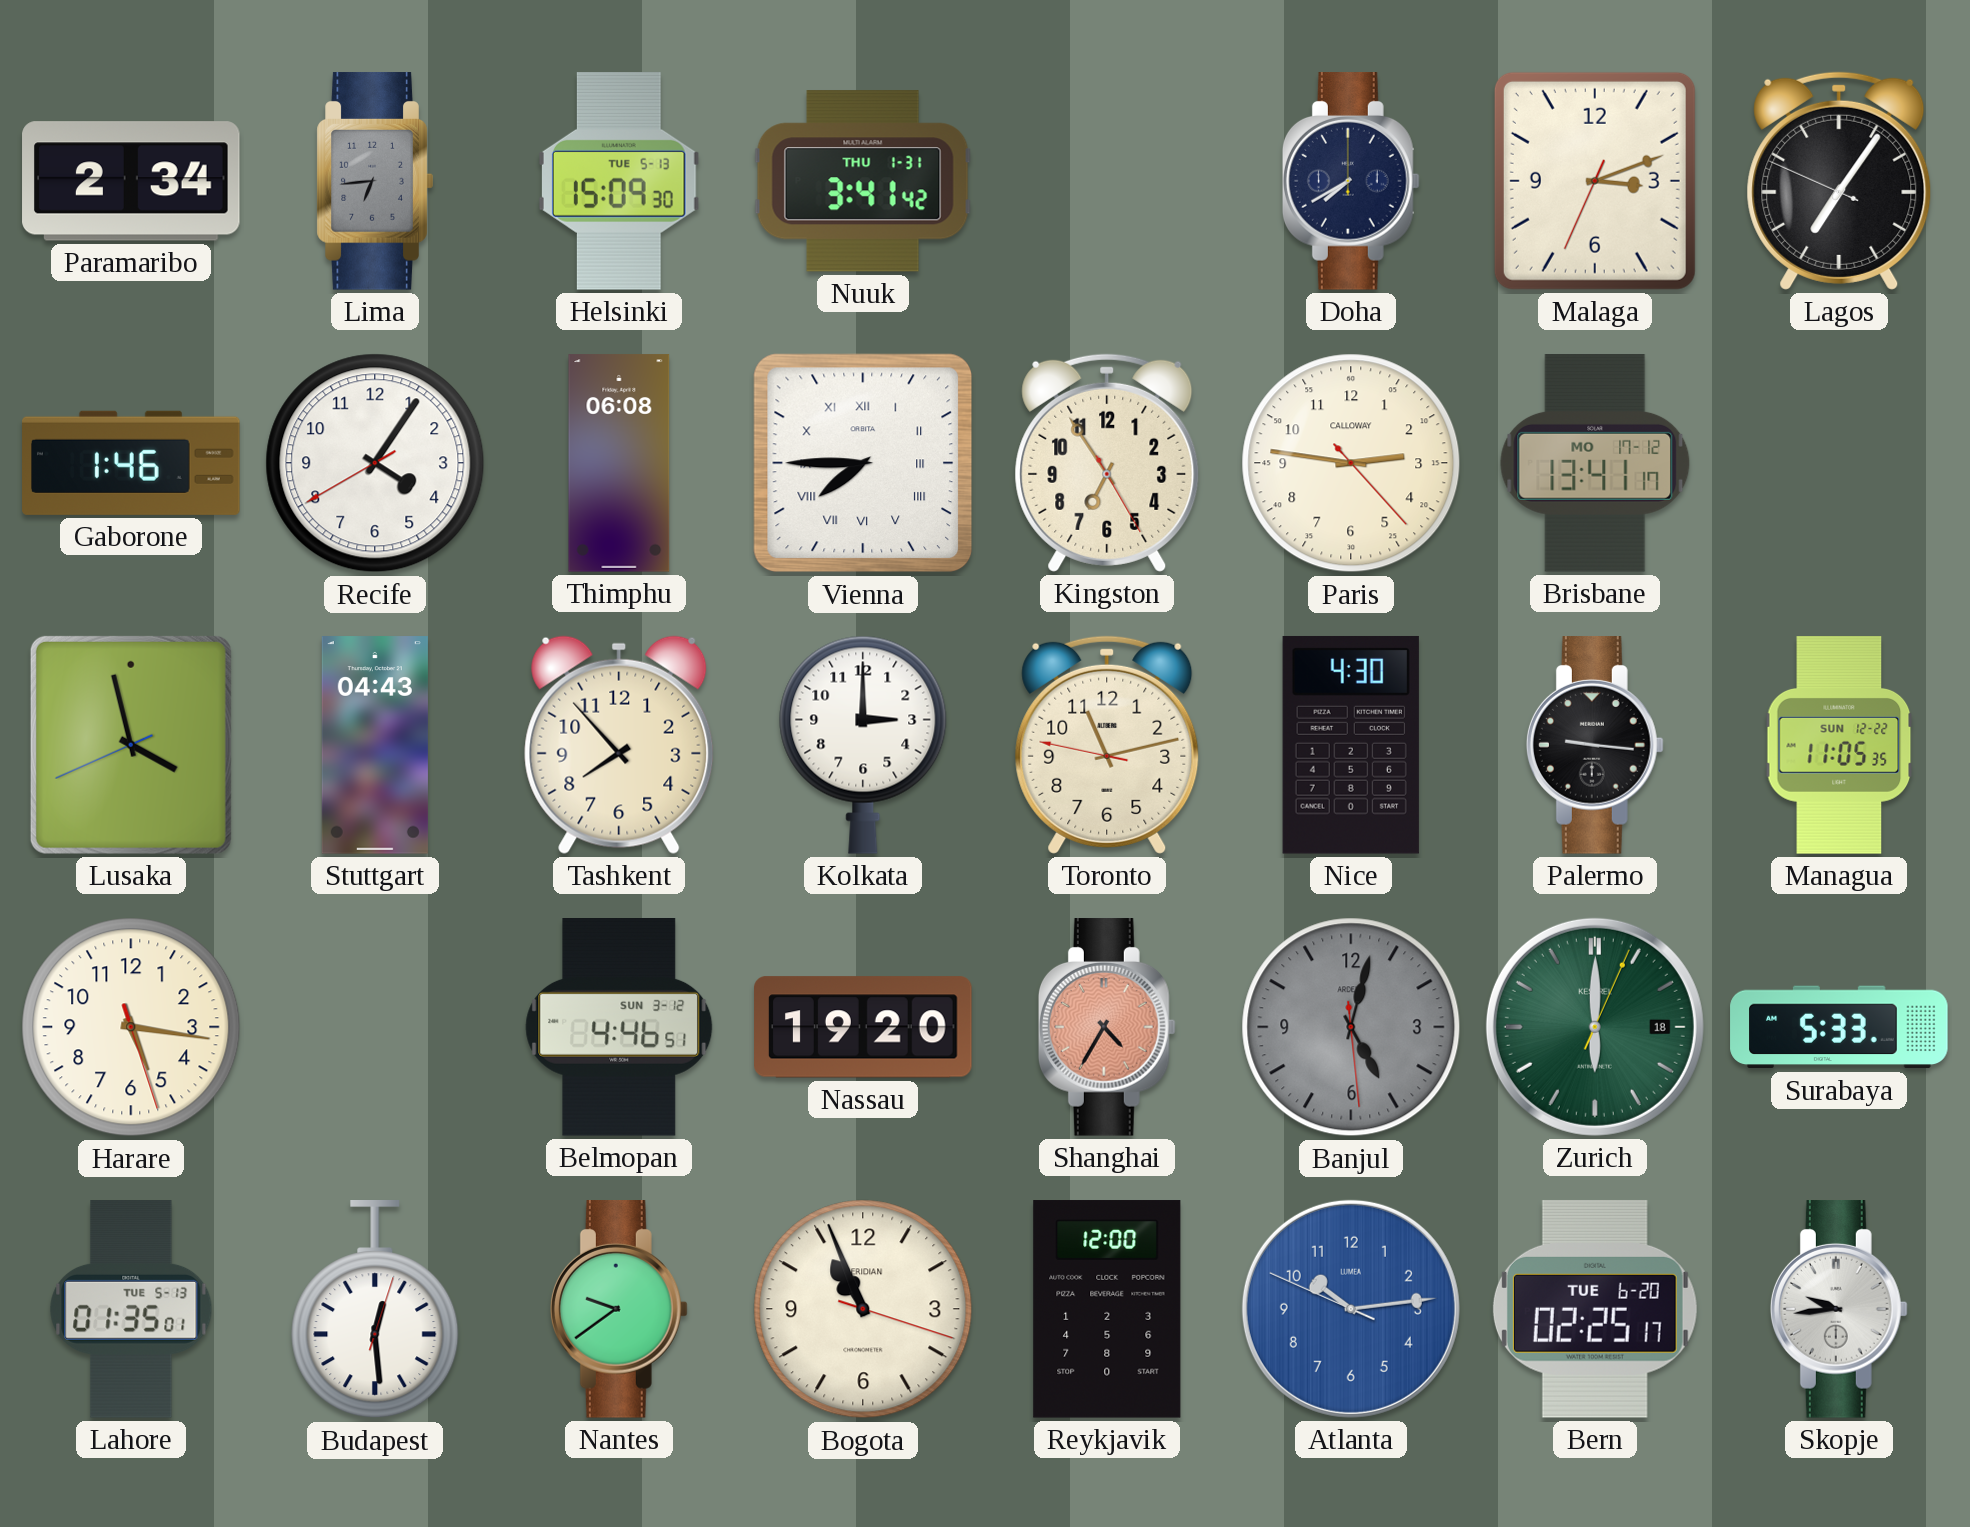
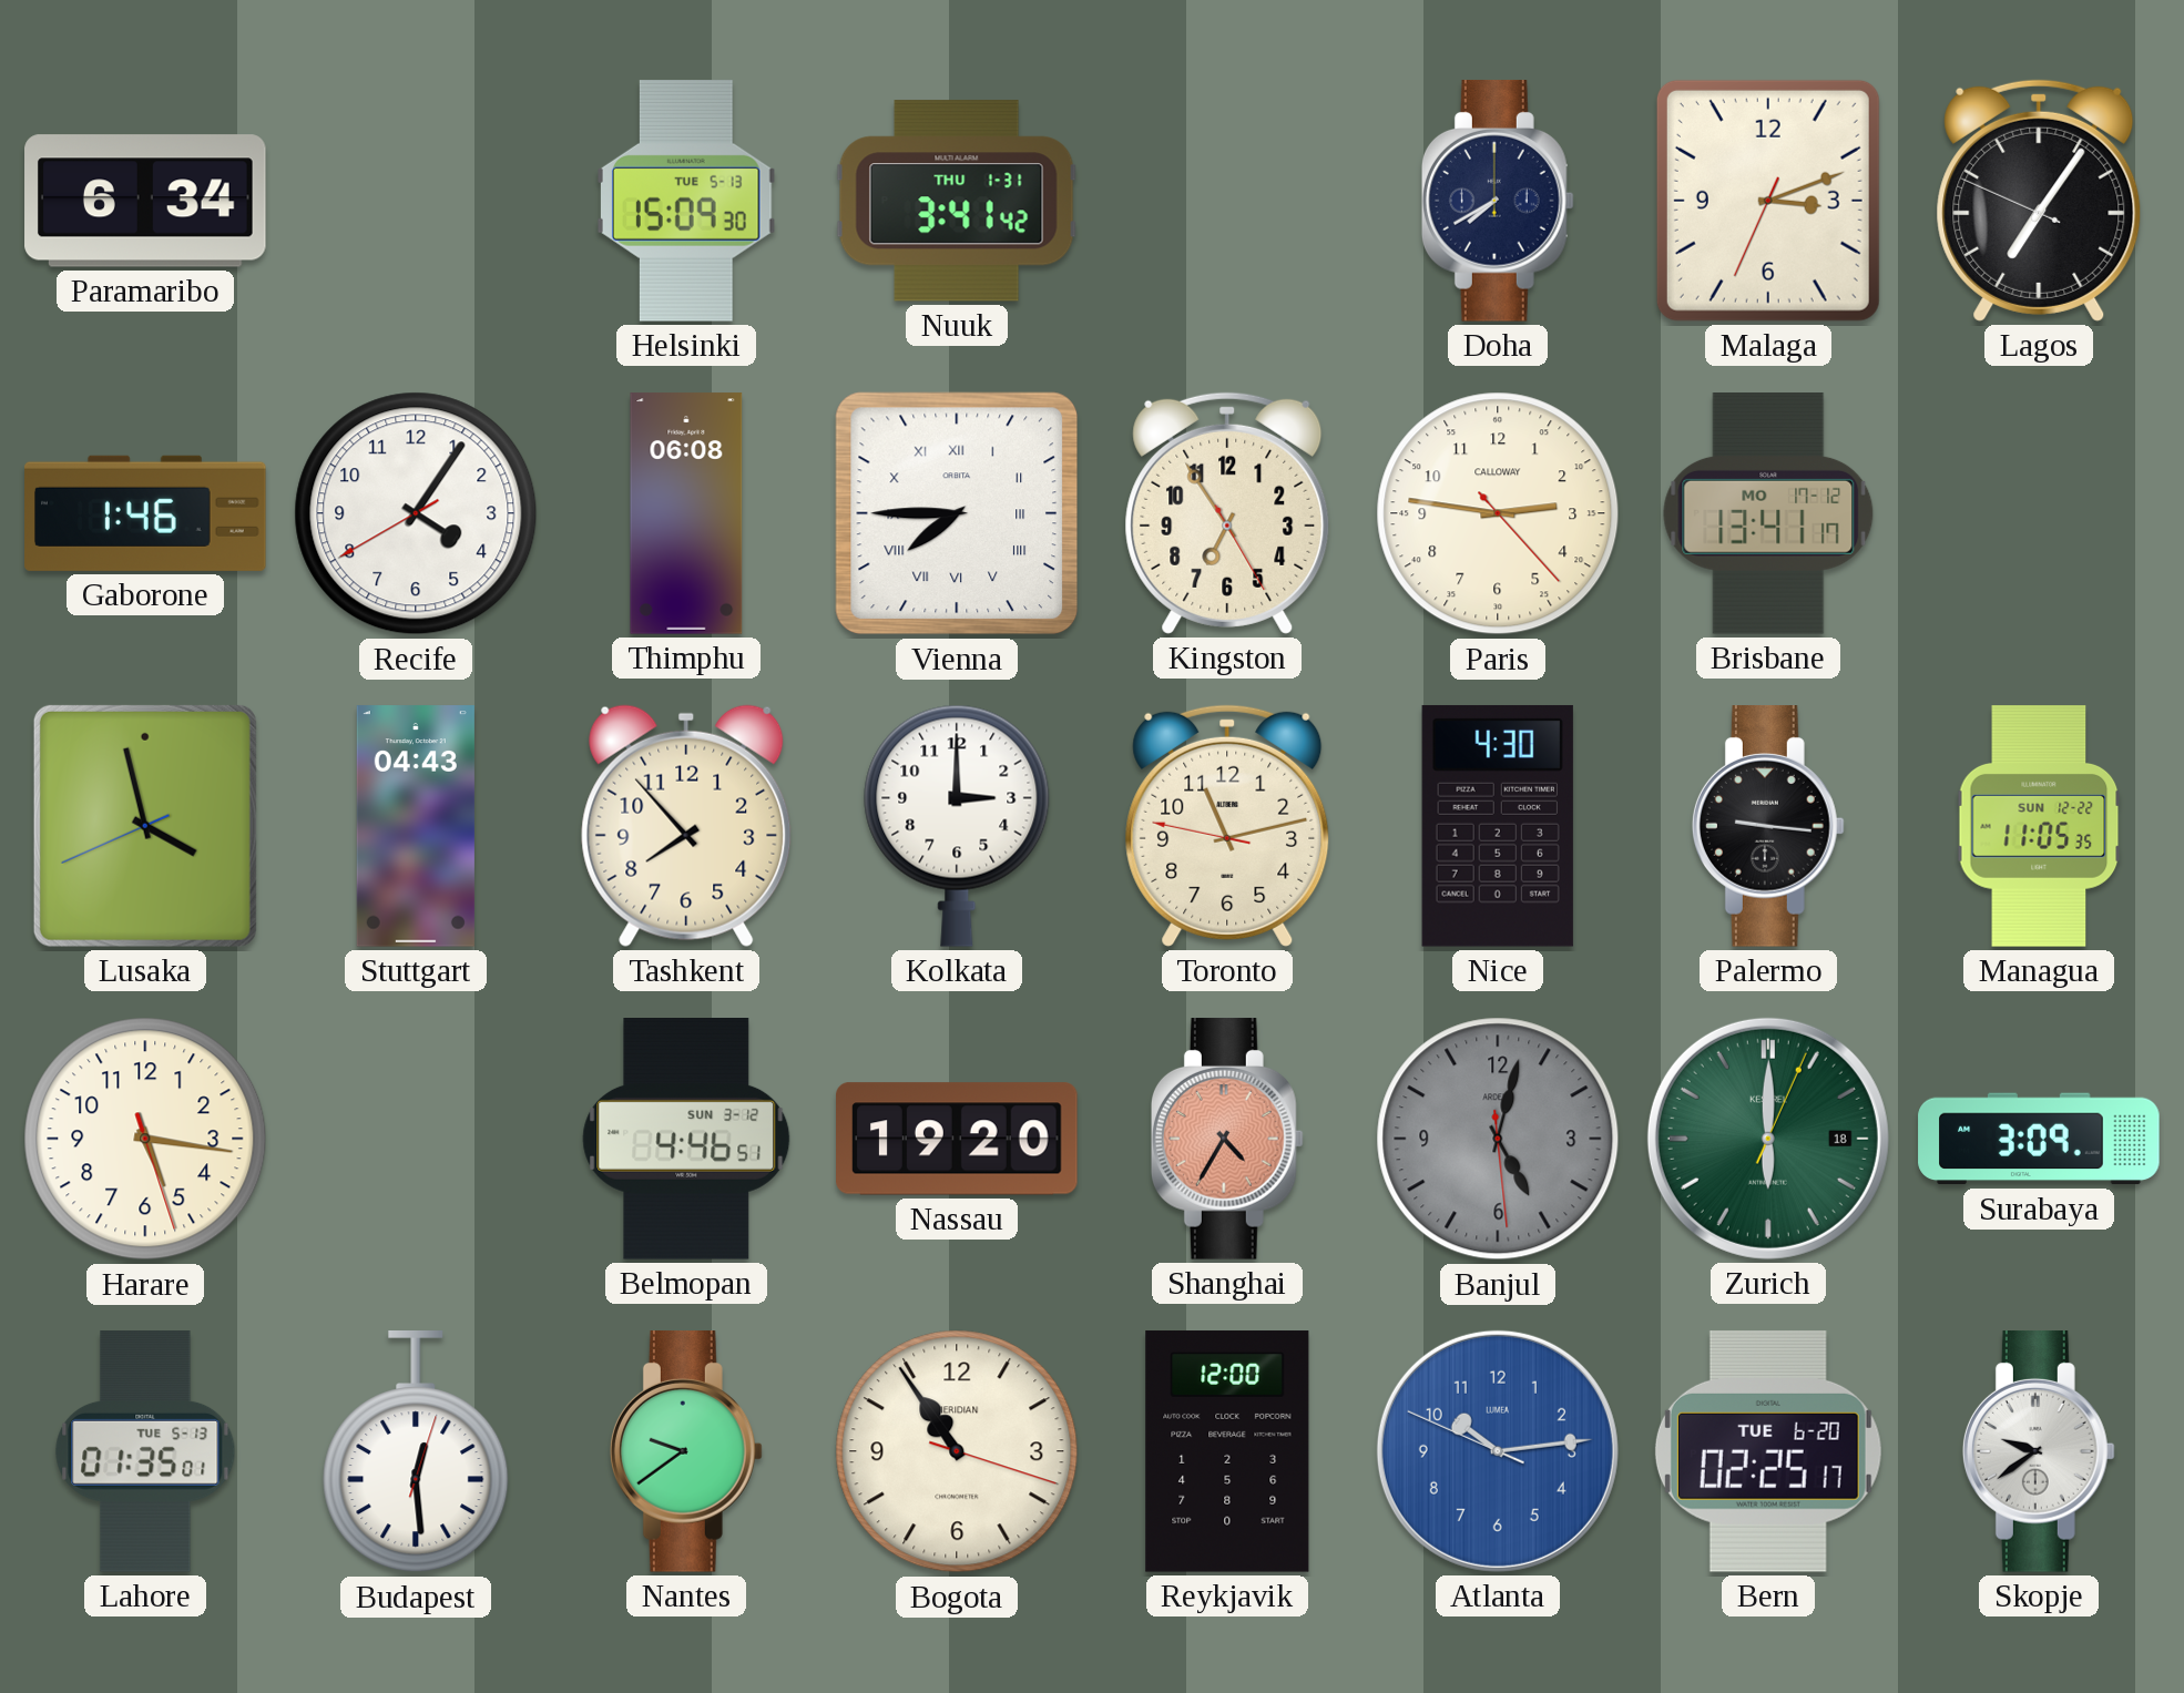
Paramaribo: 2:34 -> 6:34
Lima: 6:44 -> none
Surabaya: 5:33 -> 3:09
Bogota: 10:56 -> 10:54
Skopje: 9:44 -> 9:39
